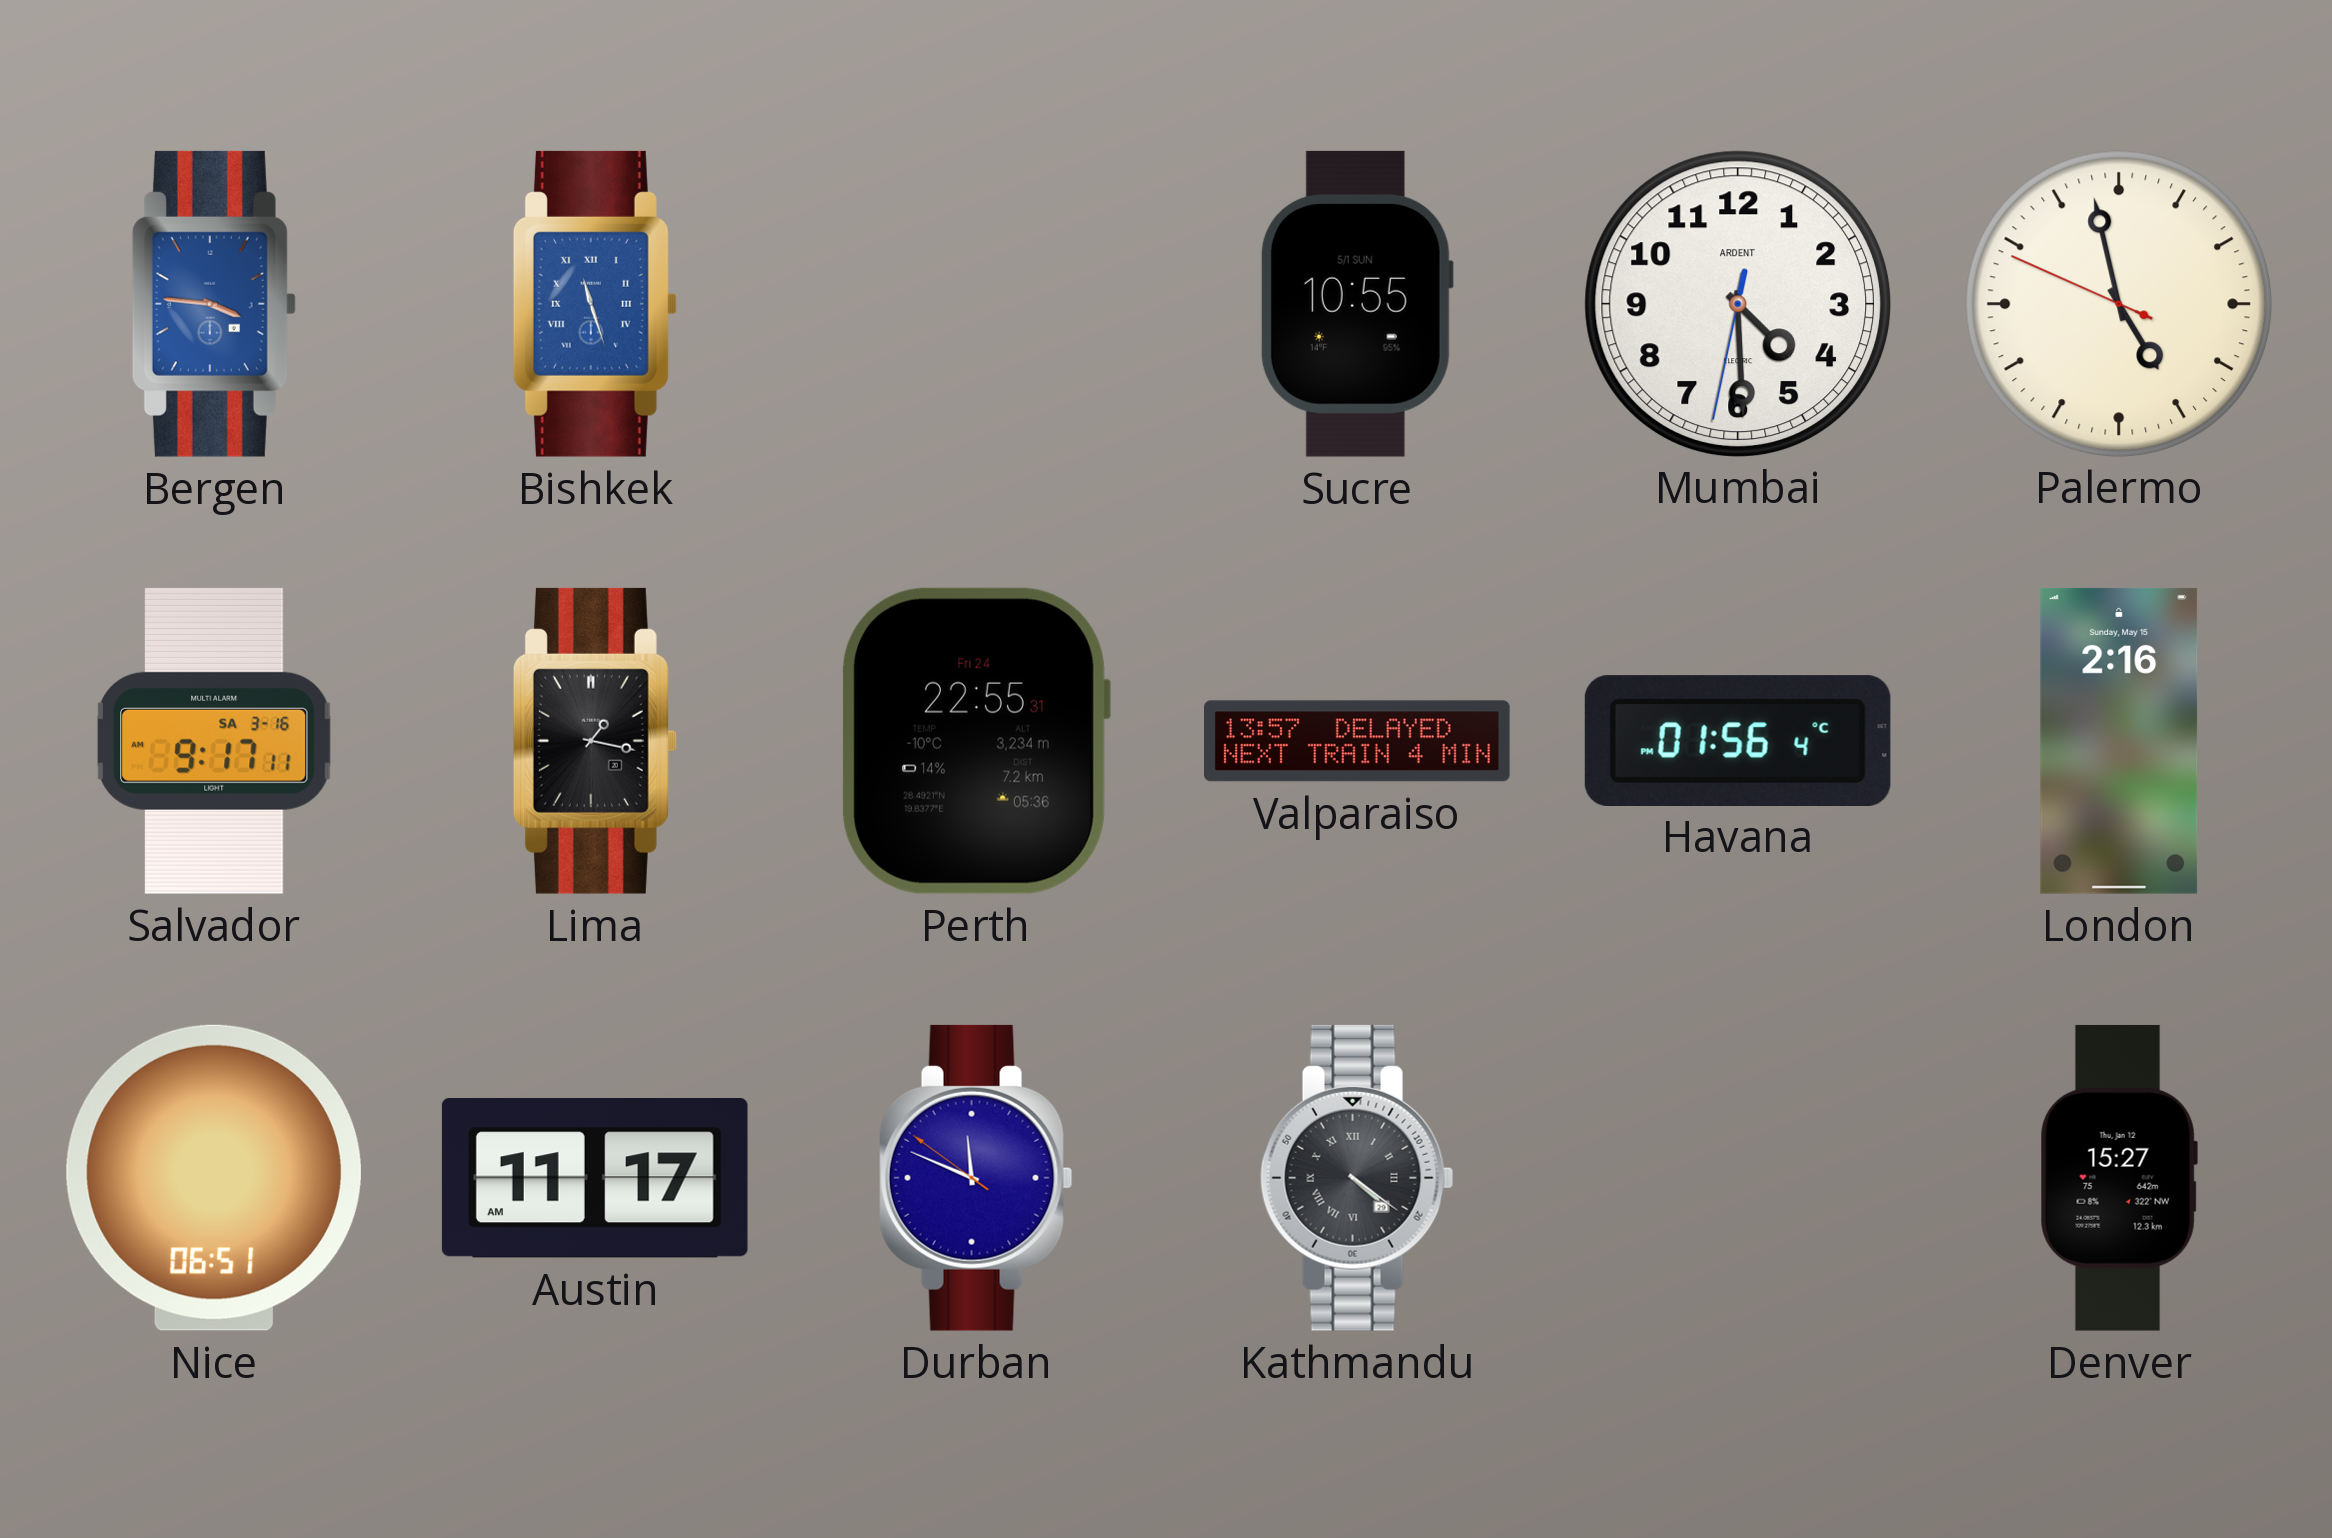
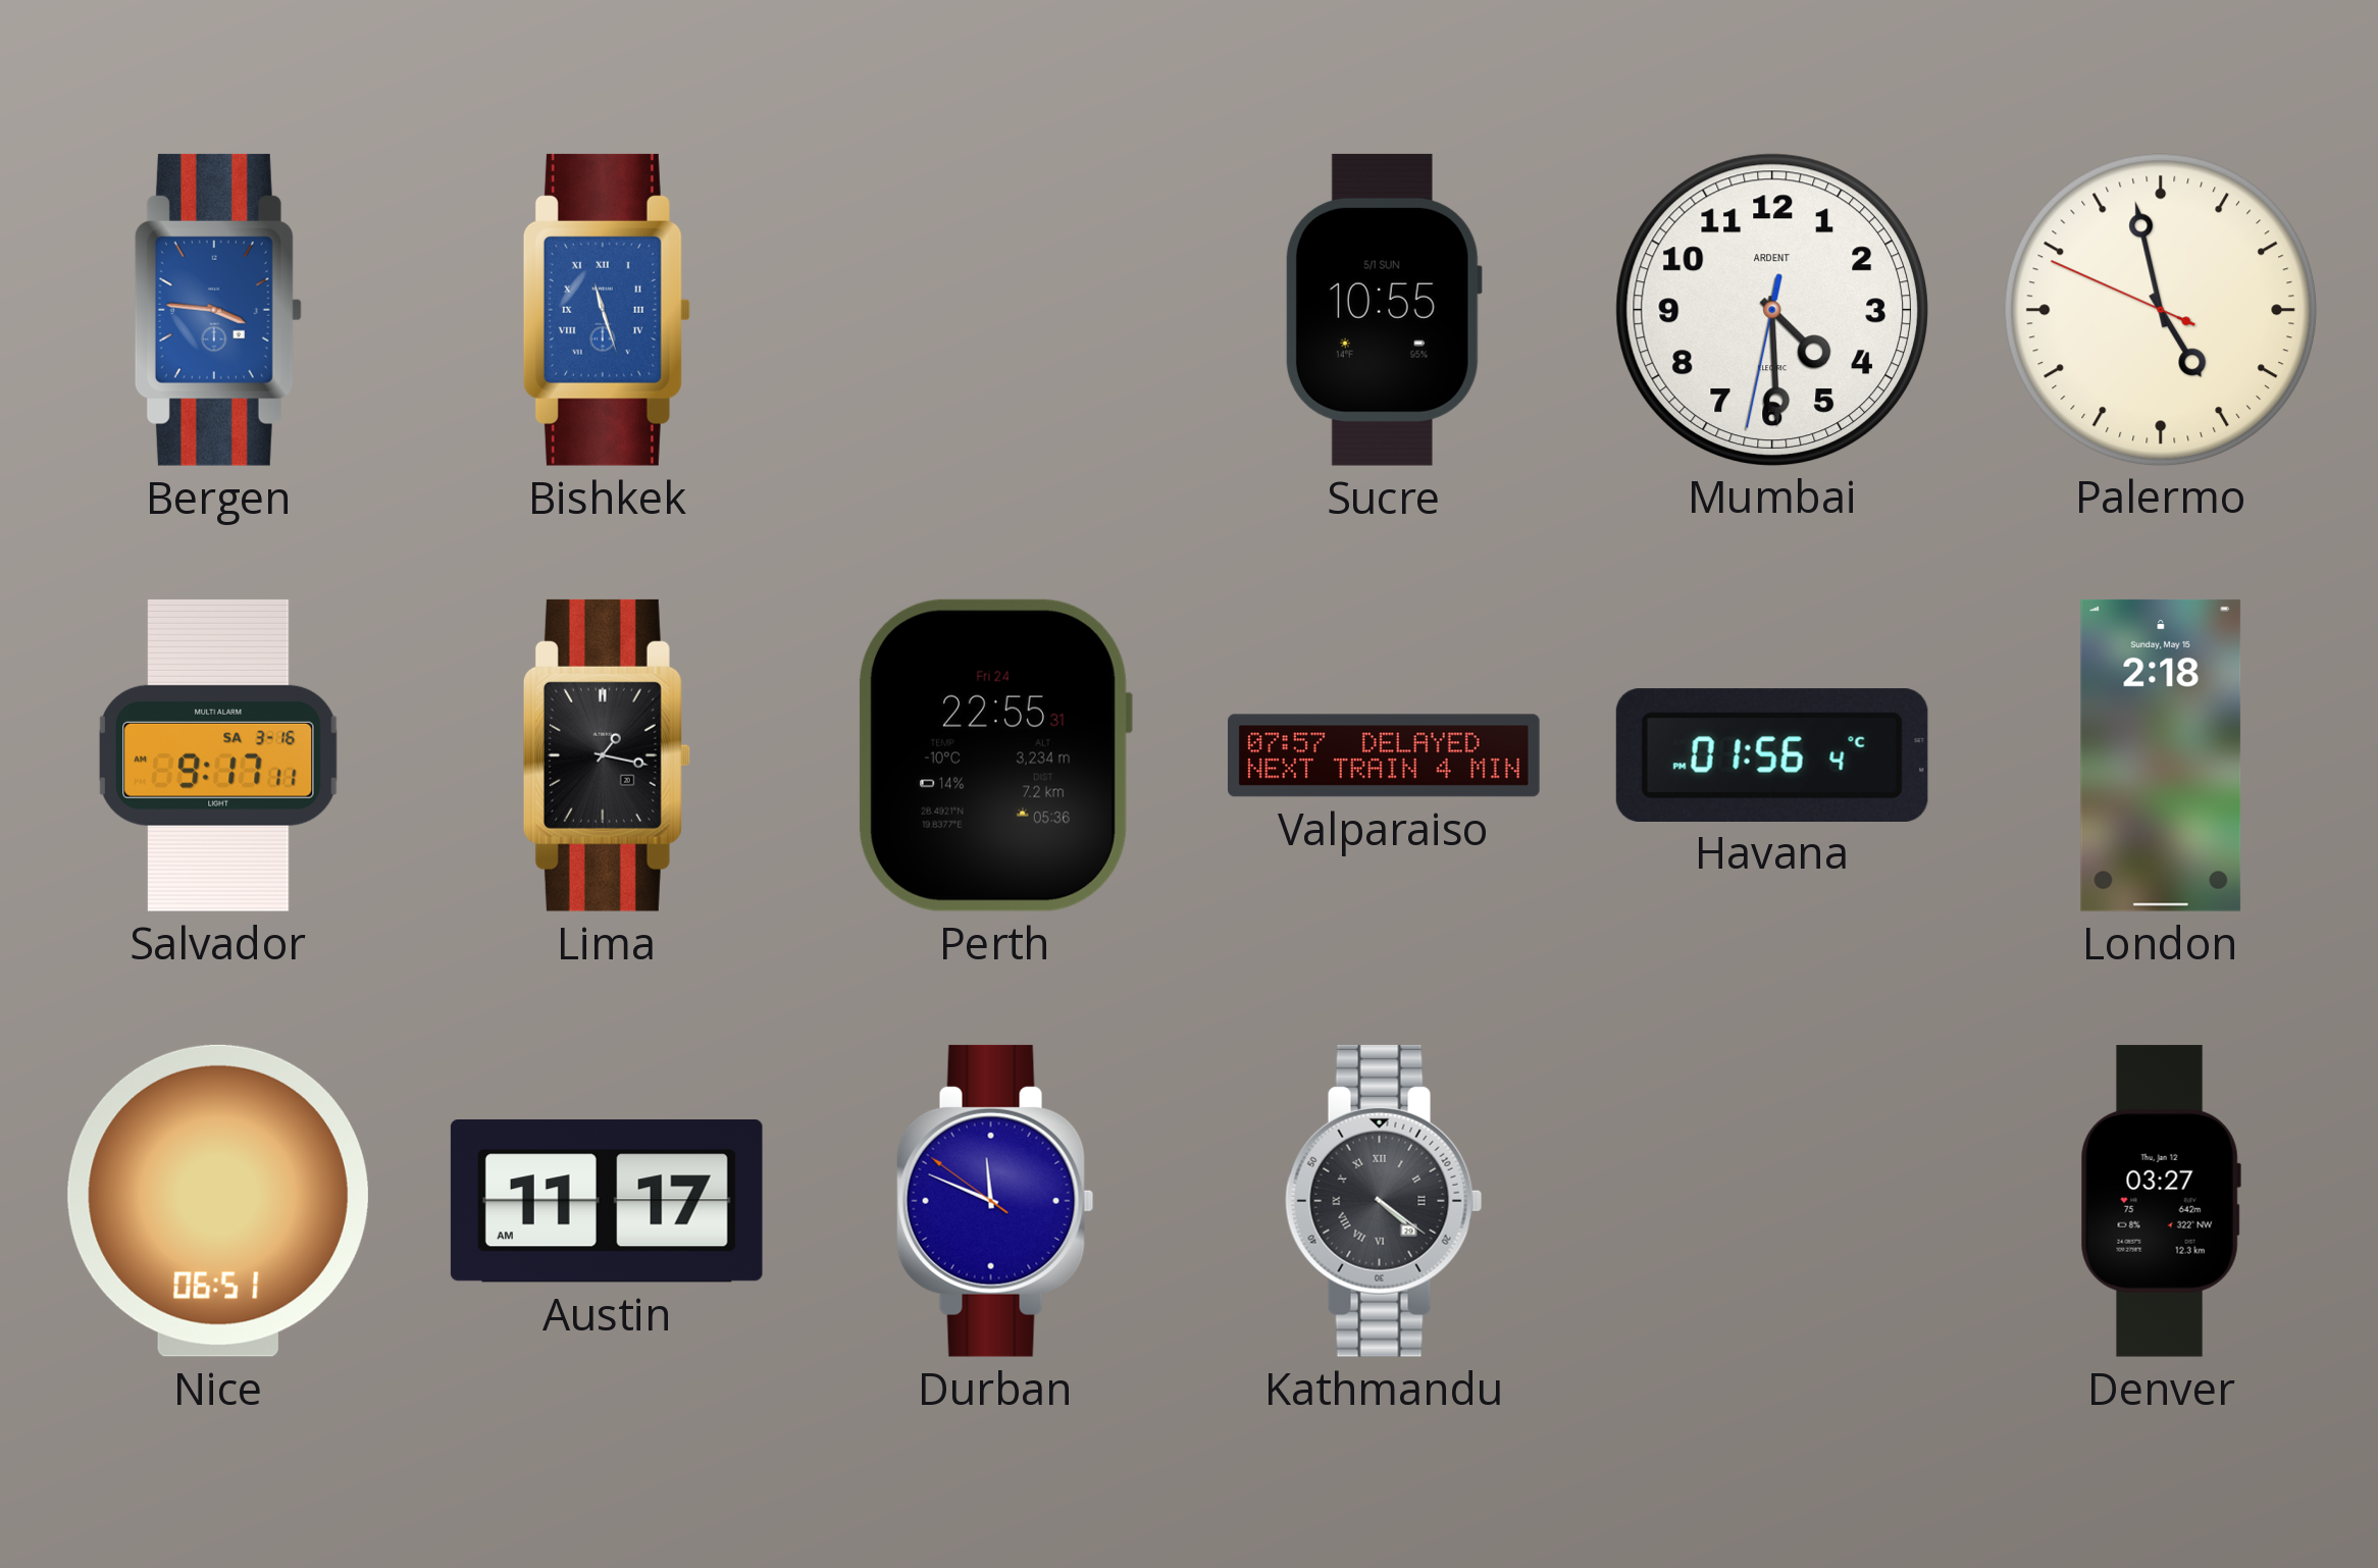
Valparaiso: 13:57 -> 07:57
London: 2:16 -> 2:18
Denver: 15:27 -> 03:27
